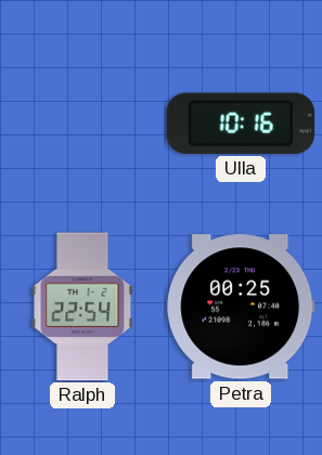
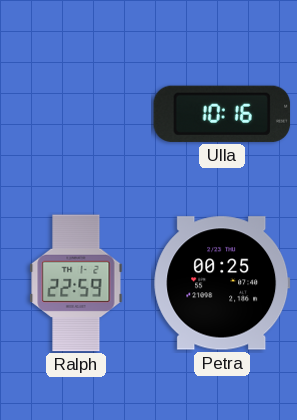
Ralph: 22:54 -> 22:59
